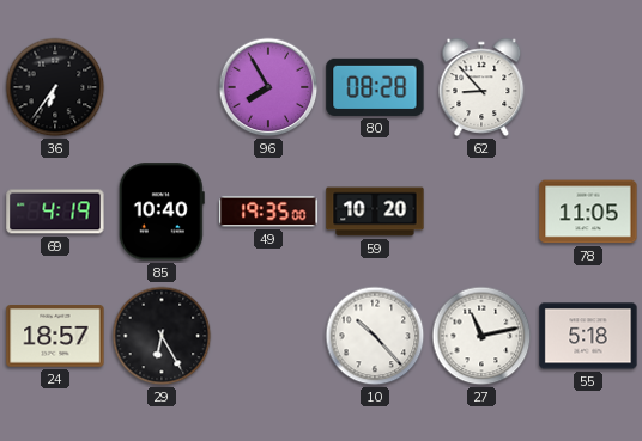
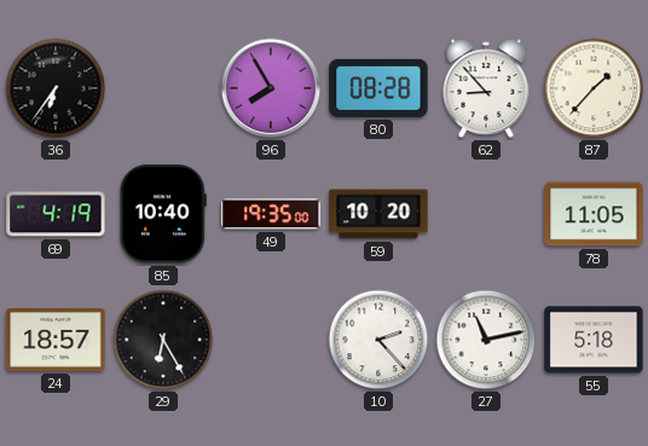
87: none -> 1:37
10: 10:23 -> 2:23
